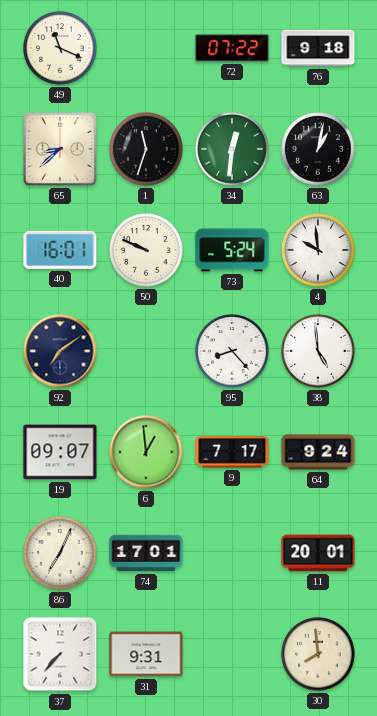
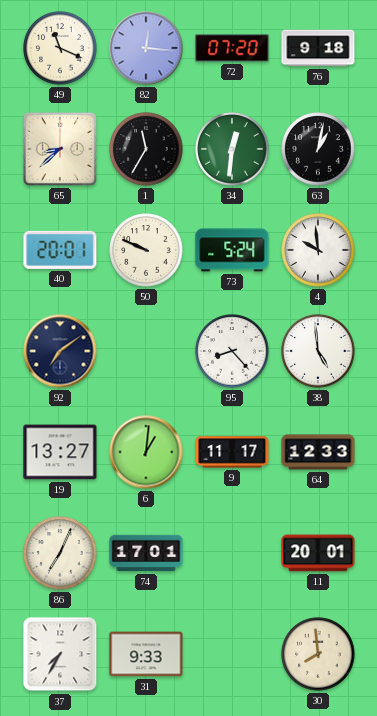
82: none -> 12:16
72: 07:22 -> 07:20
1: 11:33 -> 11:35
40: 16:01 -> 20:01
19: 09:07 -> 13:27
6: 12:59 -> 1:01
9: 7:17 -> 11:17
64: 9:24 -> 12:33
37: 7:37 -> 7:35
31: 9:31 -> 9:33
